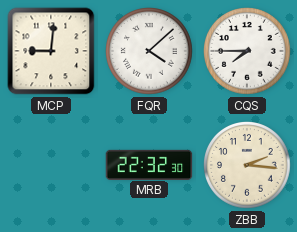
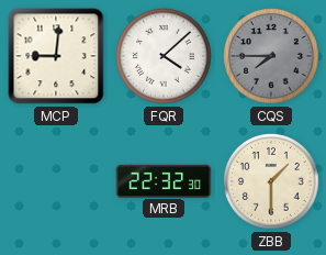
CQS dial: white -> grey
ZBB: 2:16 -> 1:30
